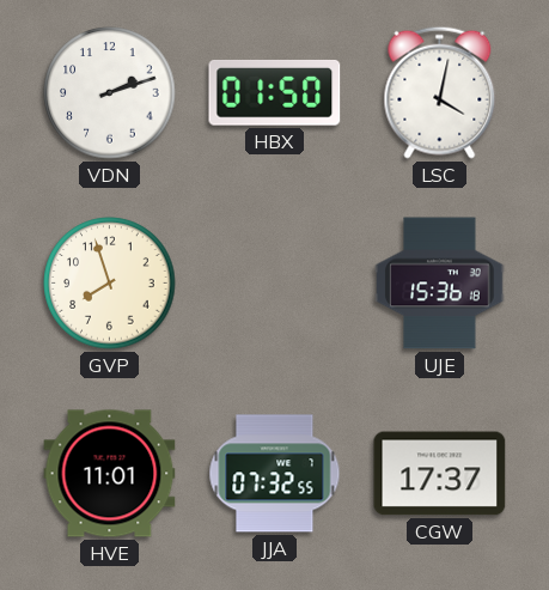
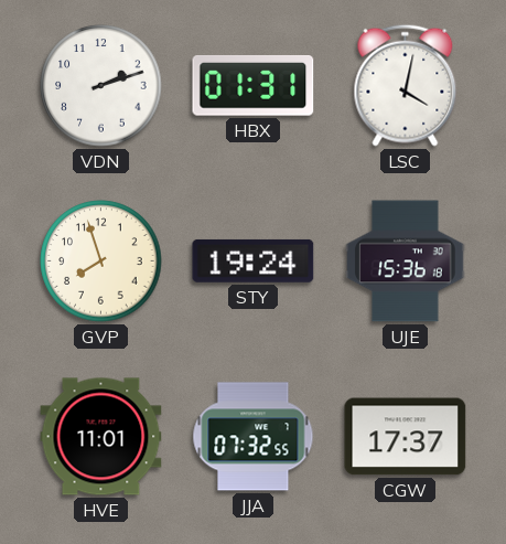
HBX: 01:50 -> 01:31
STY: none -> 19:24
